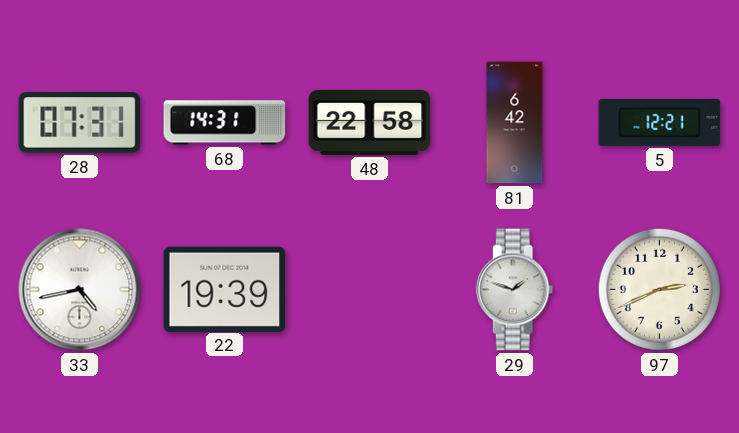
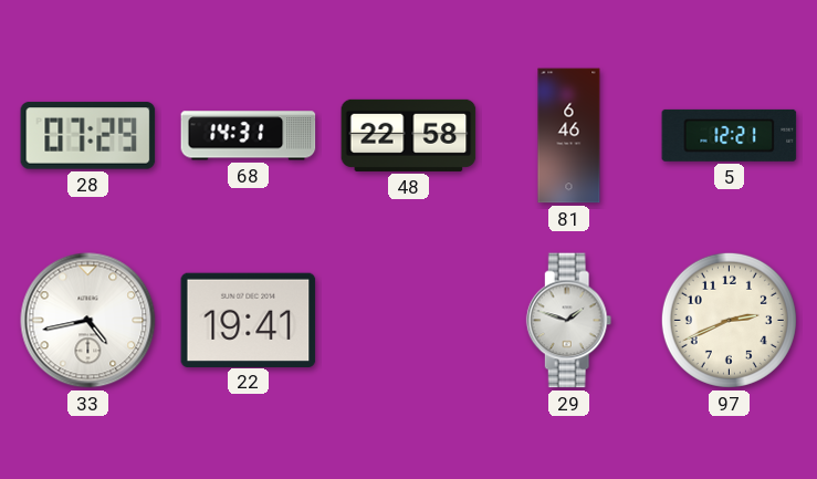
28: 07:31 -> 07:29
81: 6:42 -> 6:46
22: 19:39 -> 19:41
